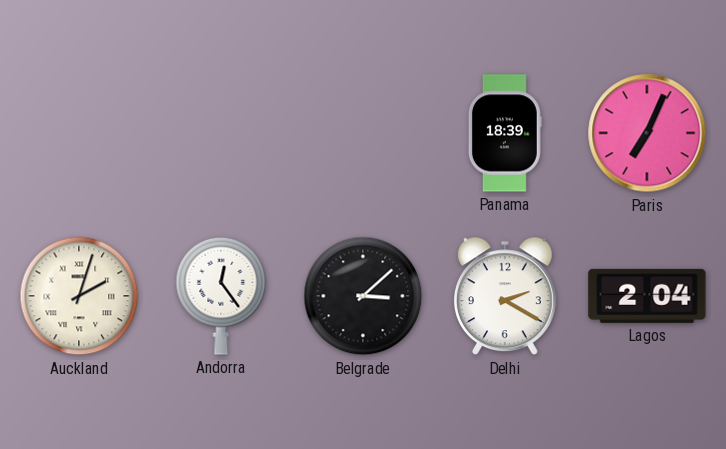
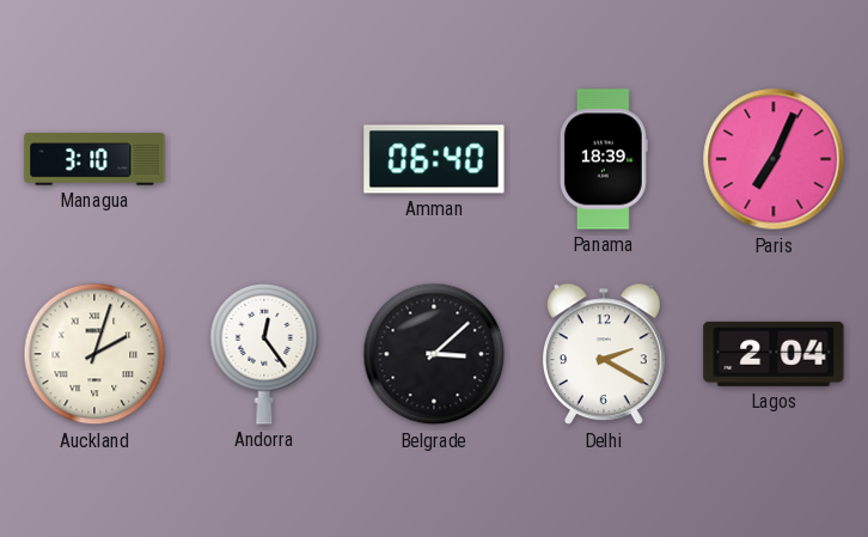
Managua: none -> 3:10
Amman: none -> 06:40
